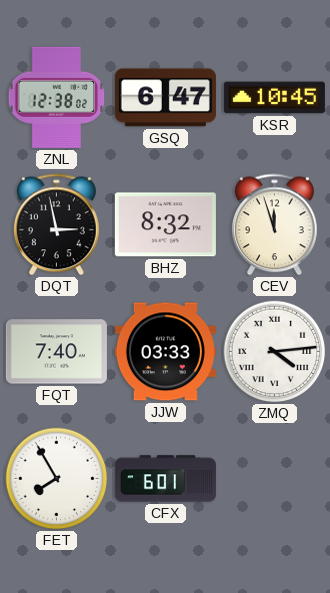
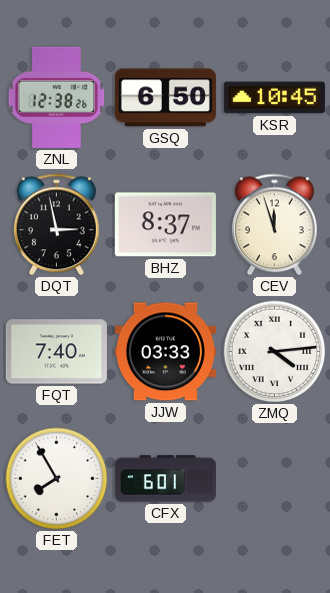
ZNL: 12:38:02 -> 12:38:26
GSQ: 6:47 -> 6:50
BHZ: 8:32 -> 8:37
